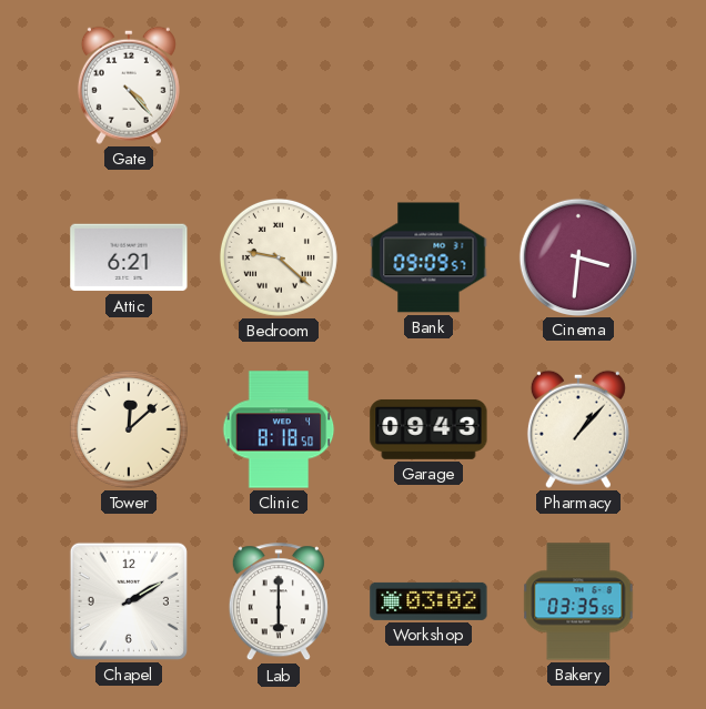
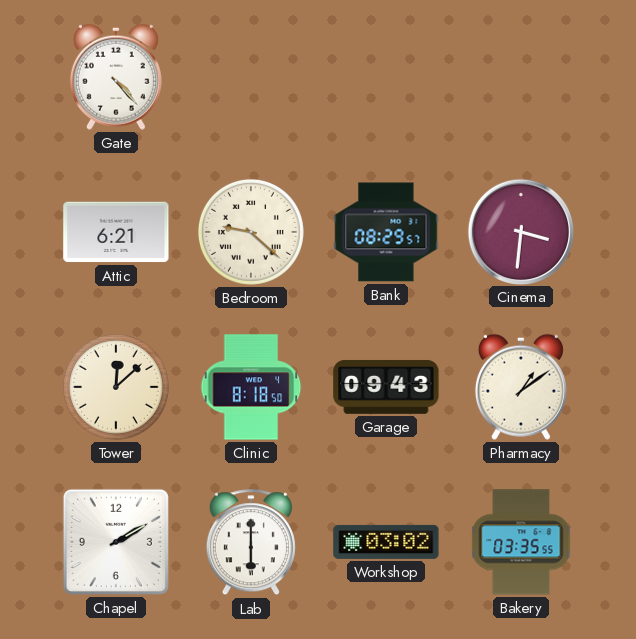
Bank: 09:09 -> 08:29
Pharmacy: 1:07 -> 1:09
